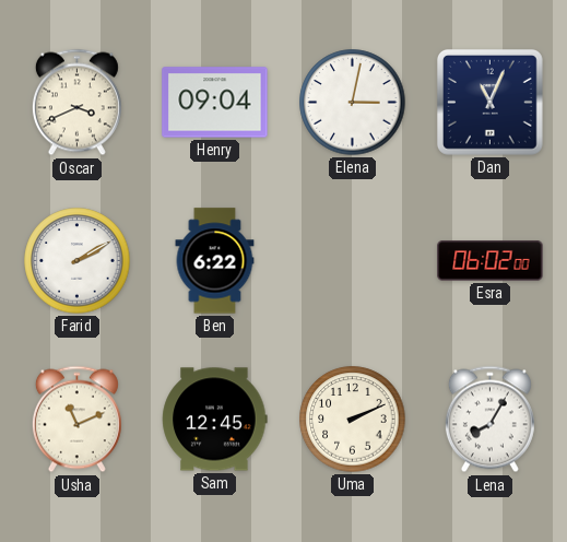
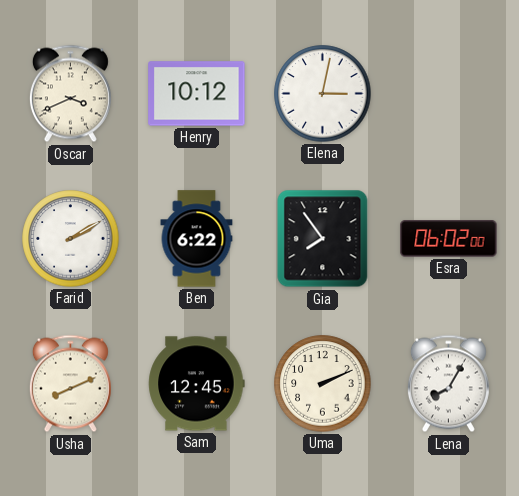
Henry: 09:04 -> 10:12
Dan: 11:04 -> none
Gia: none -> 7:54
Usha: 11:11 -> 8:11
